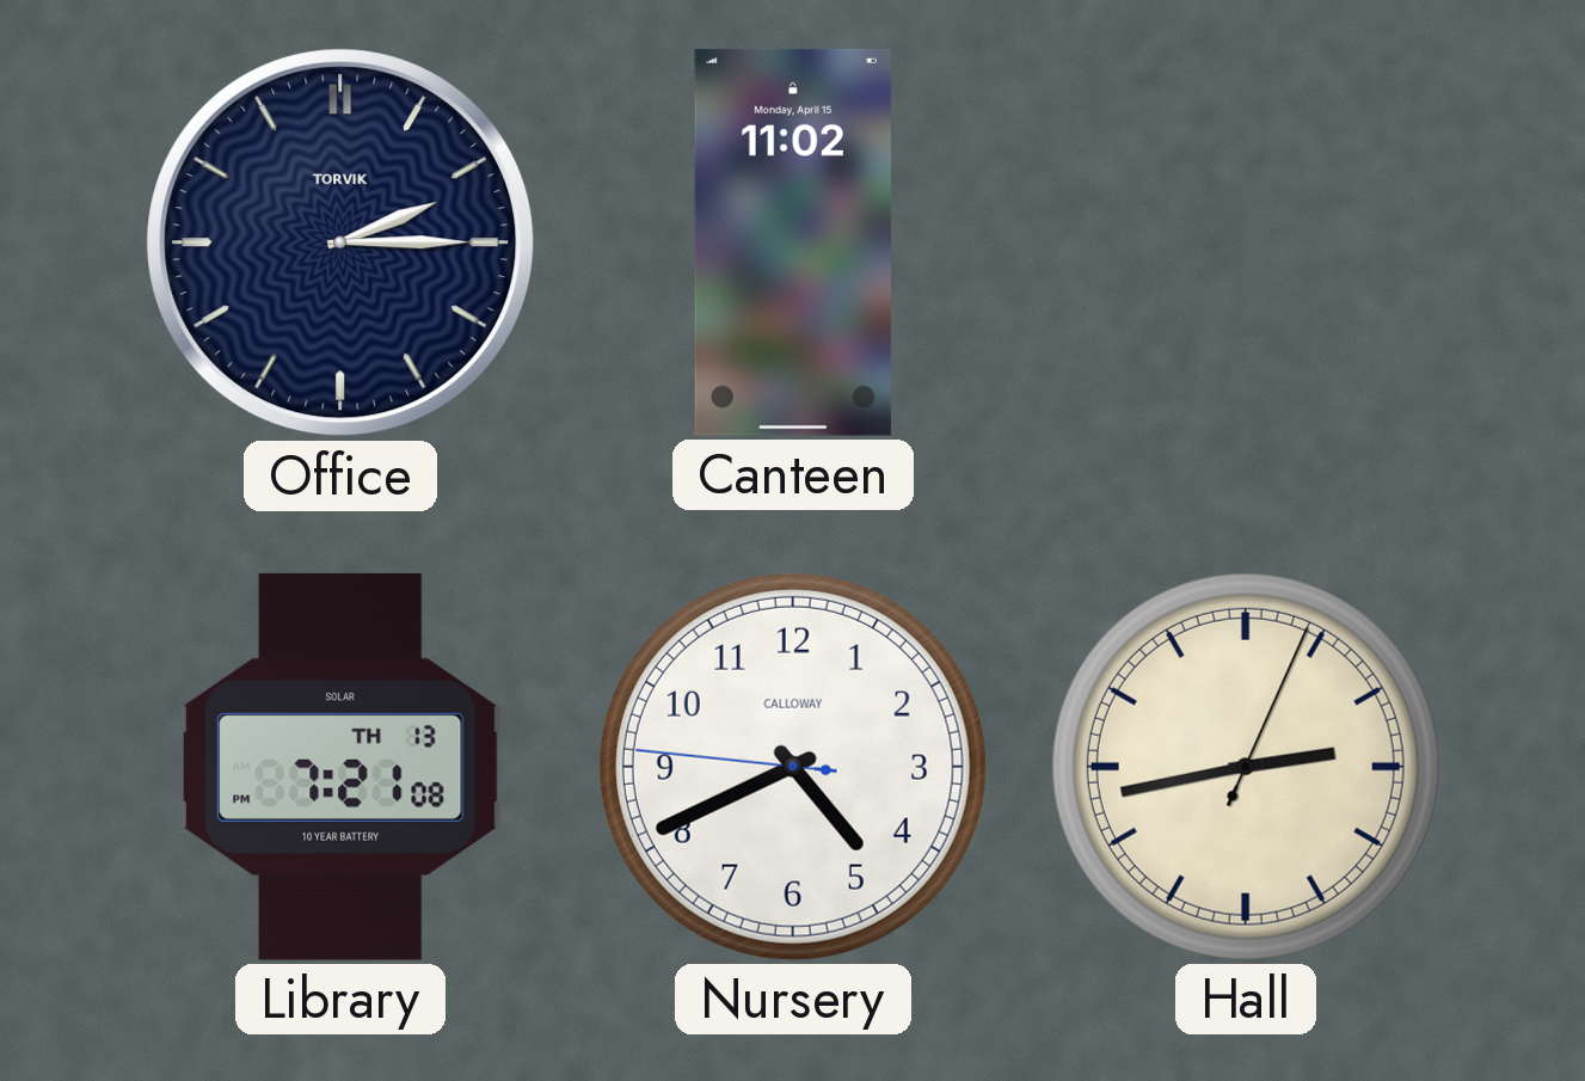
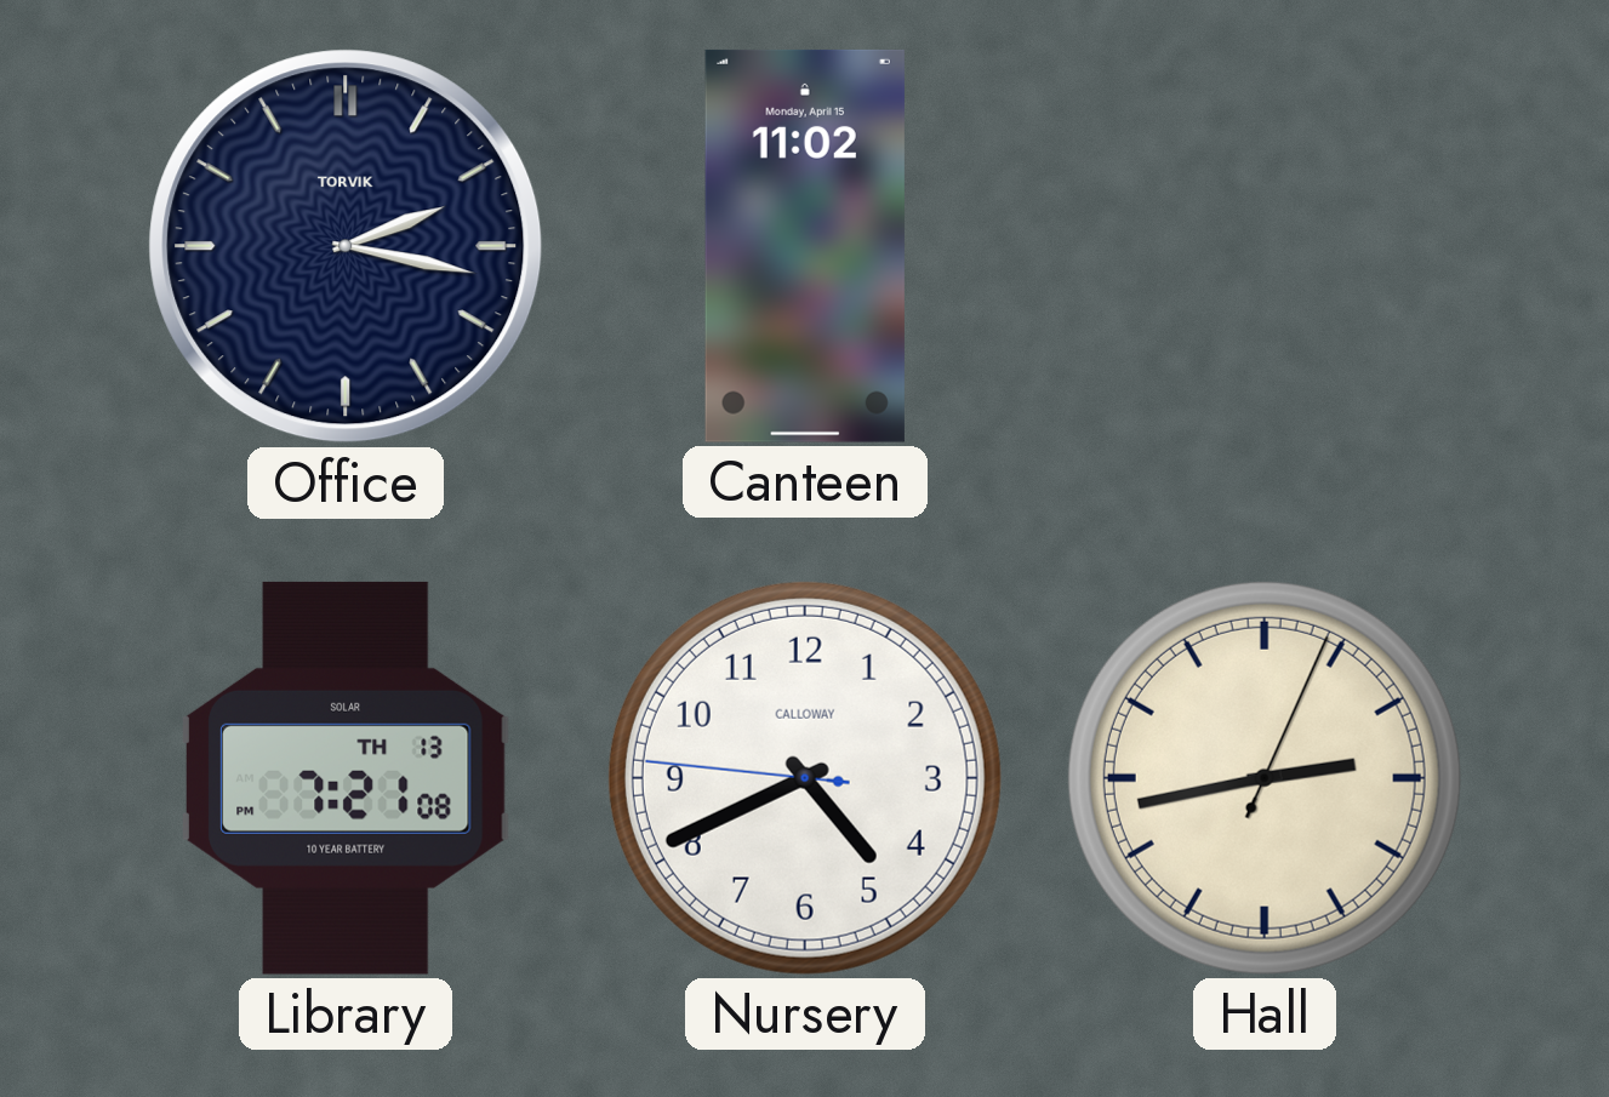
Office: 2:15 -> 2:17
